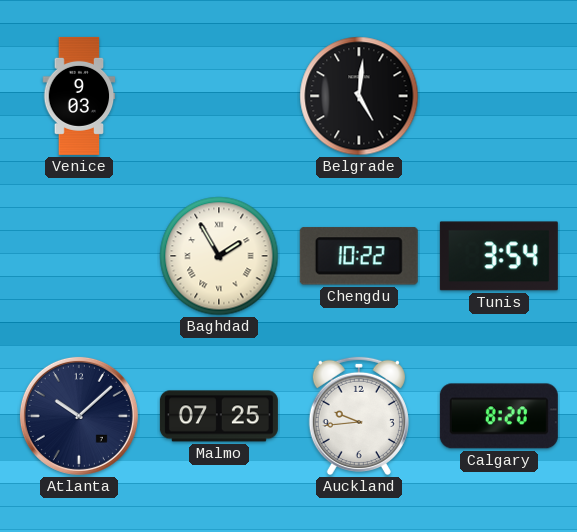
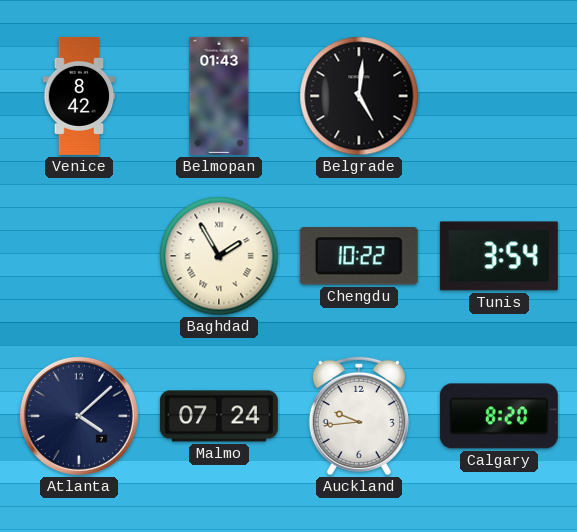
Venice: 9:03 -> 8:42
Belmopan: none -> 01:43
Atlanta: 10:08 -> 4:08
Malmo: 07:25 -> 07:24
